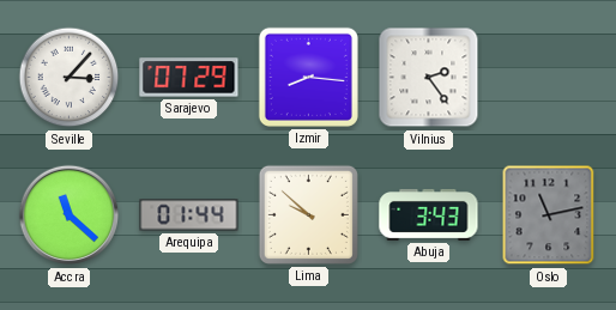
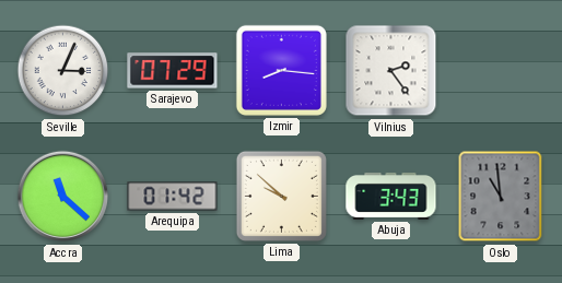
Seville: 3:07 -> 3:04
Arequipa: 01:44 -> 01:42
Oslo: 11:13 -> 10:59
